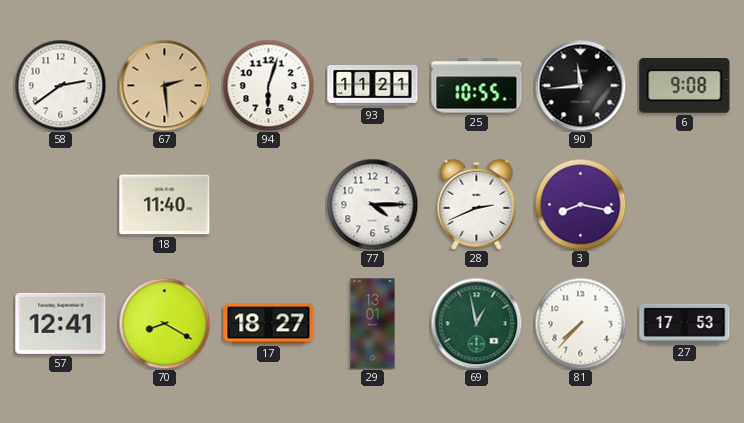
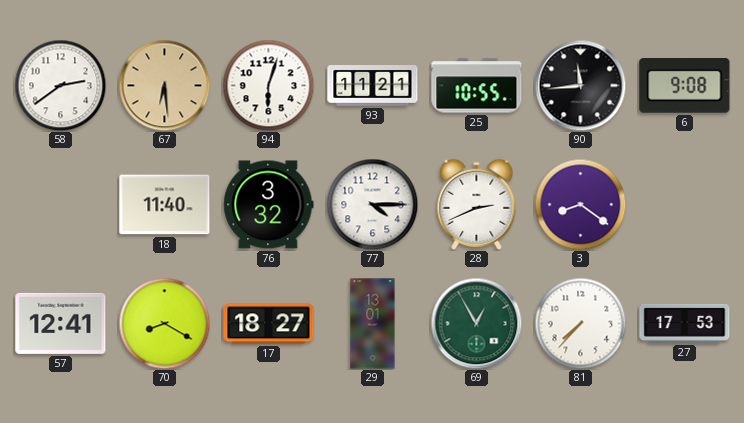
67: 2:29 -> 6:29
76: none -> 3:32
3: 8:17 -> 8:21
69: 12:58 -> 12:55
